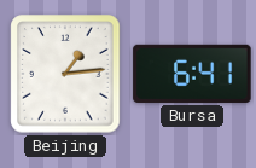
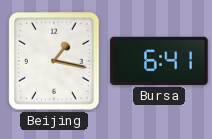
Beijing: 1:14 -> 1:17
